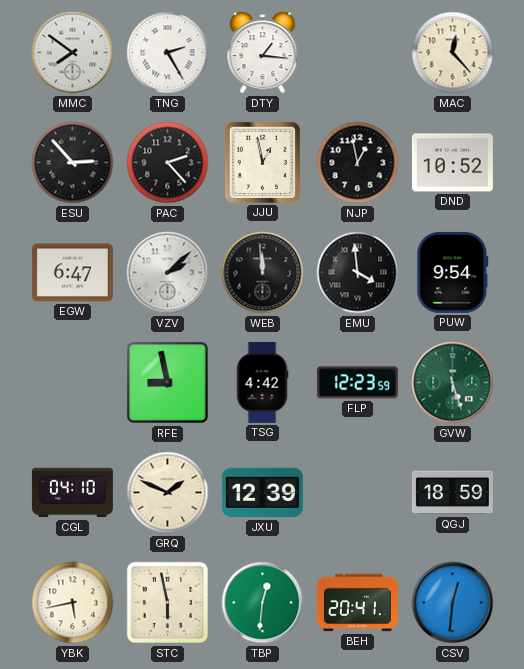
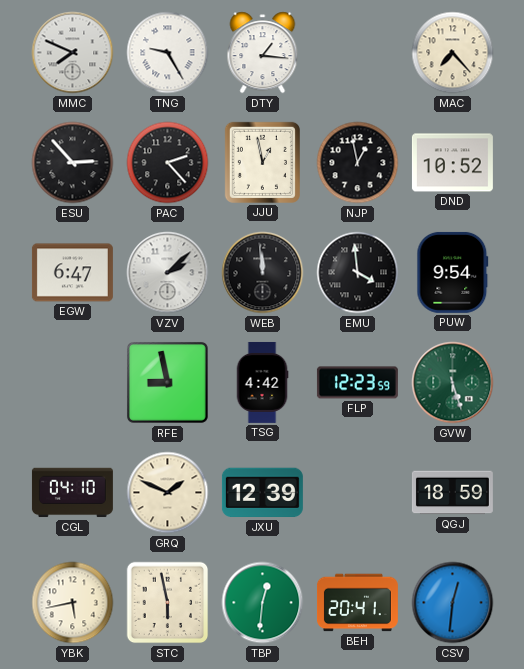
MMC: 7:51 -> 7:49
TNG: 2:25 -> 9:25
MAC: 12:23 -> 7:23
